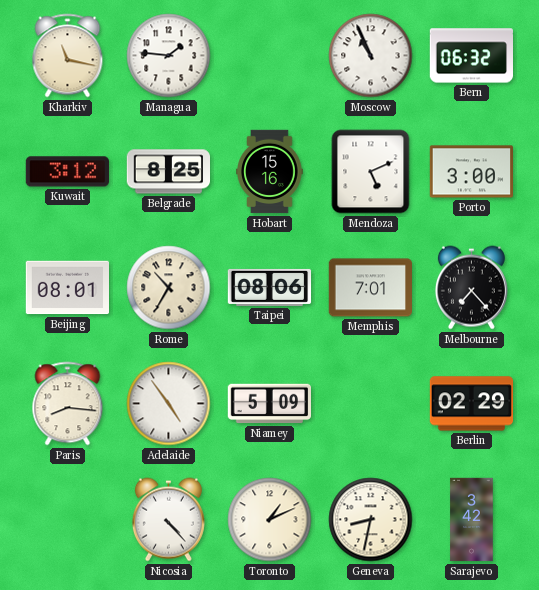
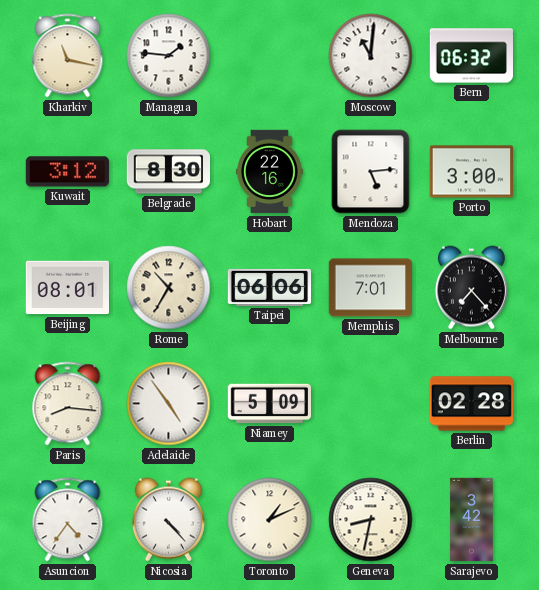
Moscow: 10:56 -> 11:01
Belgrade: 8:25 -> 8:30
Hobart: 15:16 -> 22:16
Mendoza: 5:11 -> 5:14
Taipei: 08:06 -> 06:06
Berlin: 02:29 -> 02:28
Asuncion: none -> 4:36
